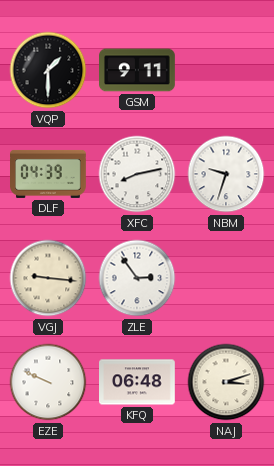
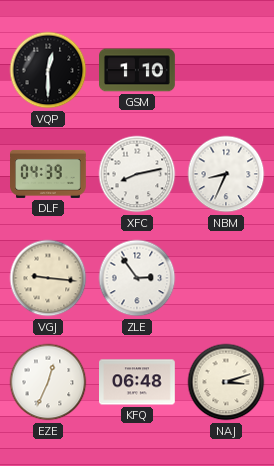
VQP: 1:30 -> 12:30
GSM: 9:11 -> 1:10
NBM: 9:33 -> 8:34
EZE: 9:49 -> 12:34
